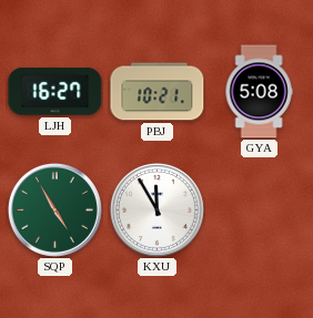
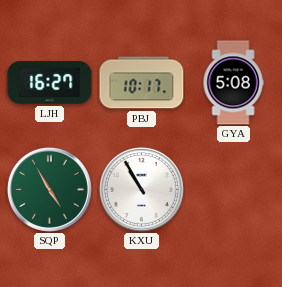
PBJ: 10:21 -> 10:17
KXU: 11:55 -> 10:55
